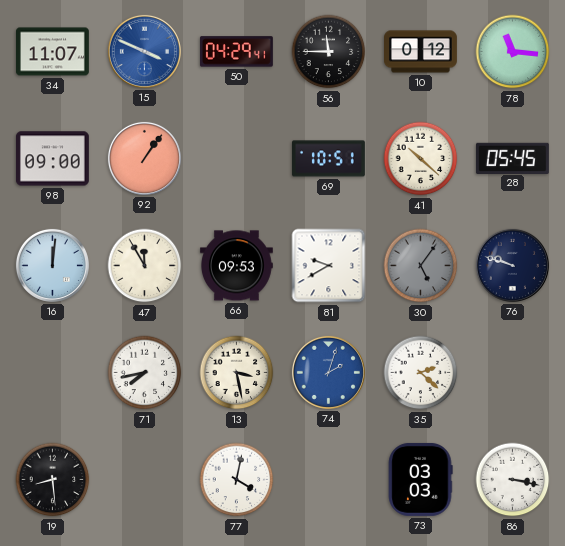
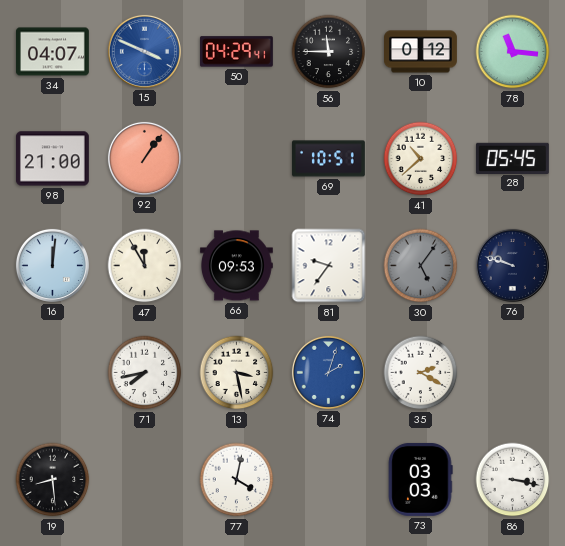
34: 11:07 -> 04:07
98: 09:00 -> 21:00
41: 10:22 -> 10:38
81: 9:40 -> 9:36
35: 2:22 -> 2:20
